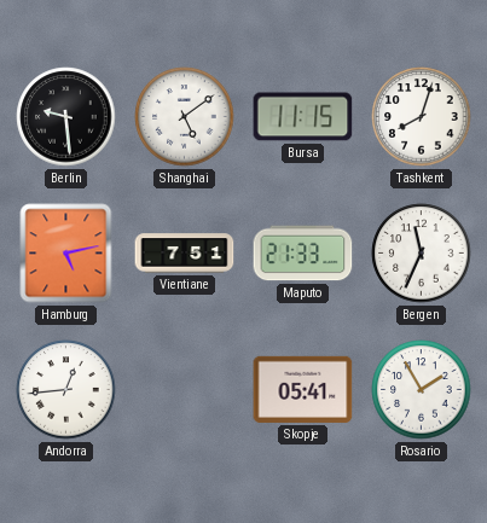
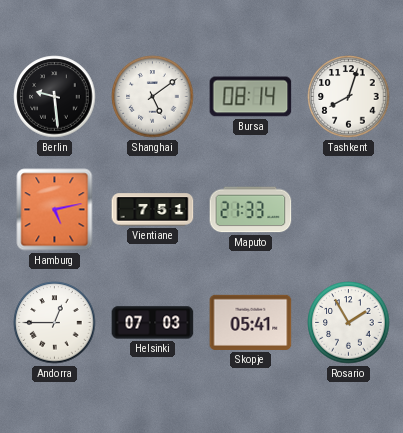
Bursa: 11:15 -> 08:14
Bergen: 11:34 -> none
Andorra: 12:44 -> 12:45
Helsinki: none -> 07:03
